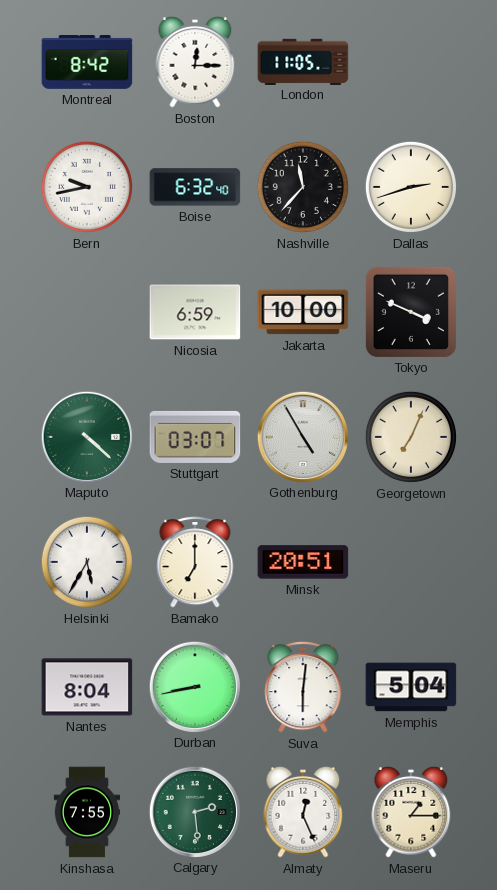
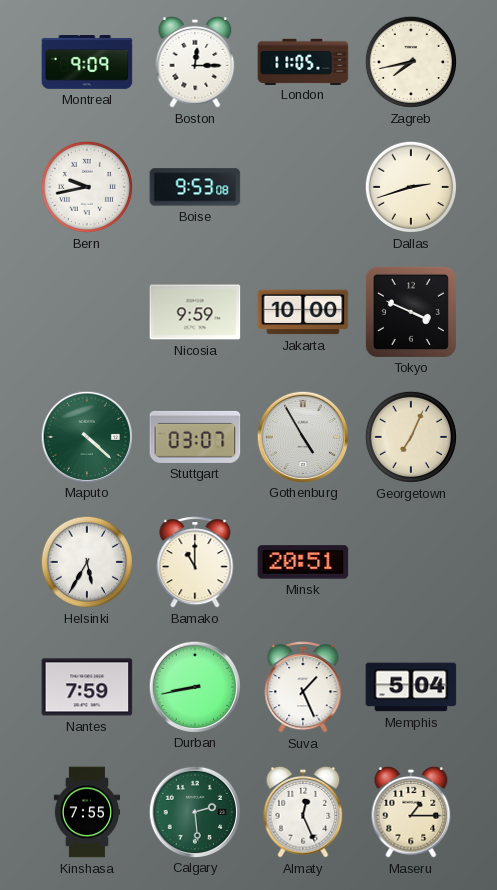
Montreal: 8:42 -> 9:09
Zagreb: none -> 7:43
Boise: 6:32 -> 9:53
Nashville: 11:37 -> none
Nicosia: 6:59 -> 9:59
Bamako: 7:00 -> 11:00
Nantes: 8:04 -> 7:59
Suva: 6:01 -> 1:26
